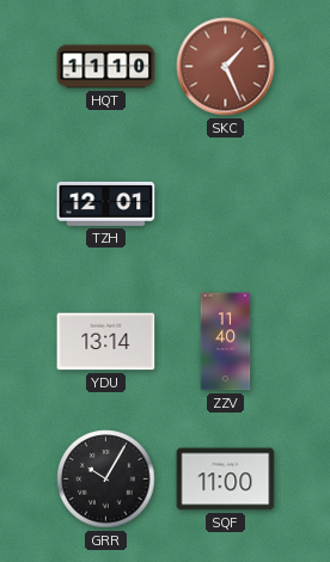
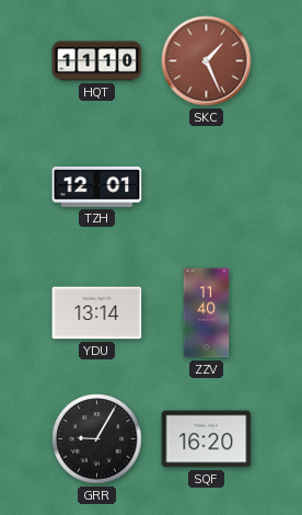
GRR: 10:05 -> 9:05
SQF: 11:00 -> 16:20
